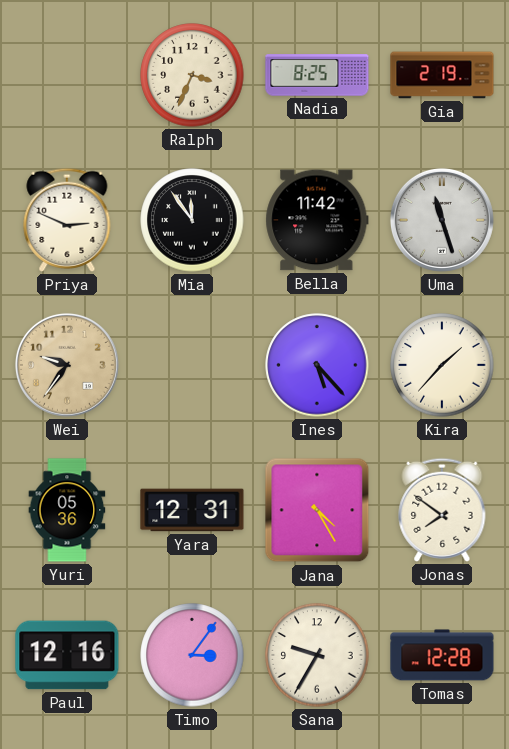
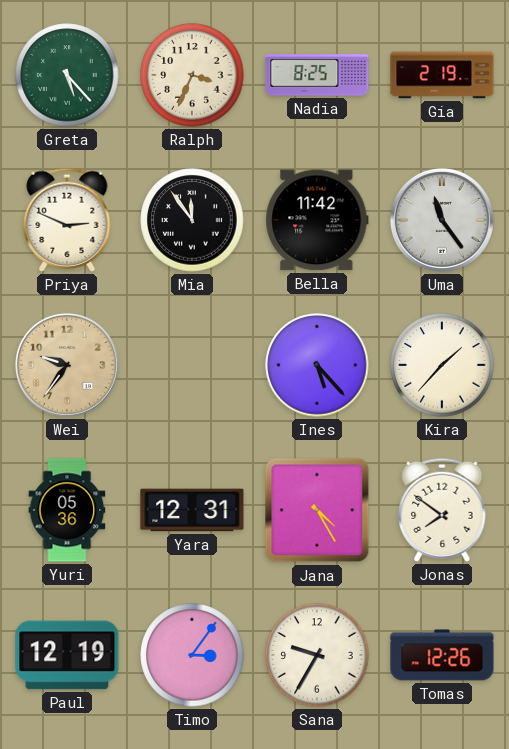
Greta: none -> 5:23
Uma: 11:27 -> 11:24
Paul: 12:16 -> 12:19
Tomas: 12:28 -> 12:26
